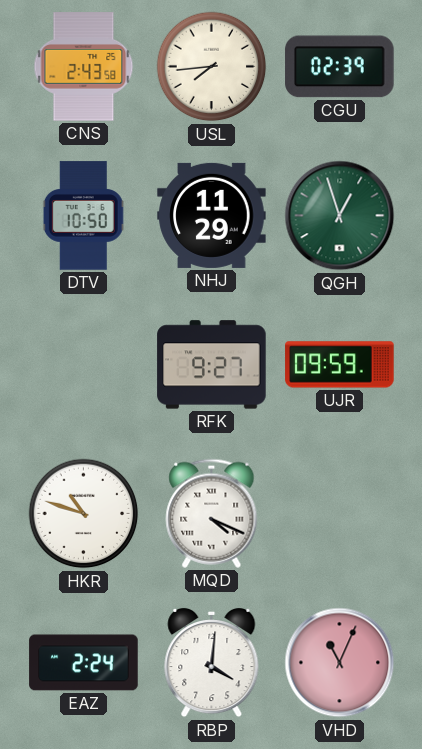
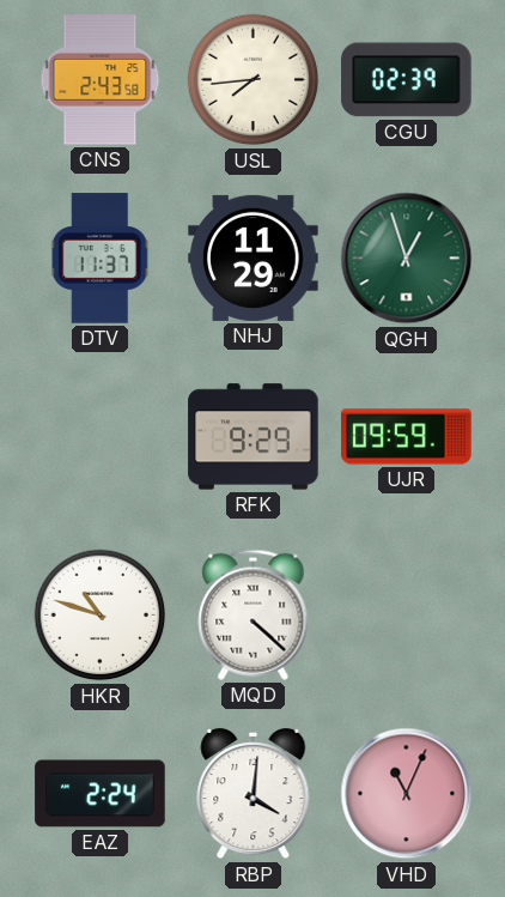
DTV: 10:50 -> 11:37
RFK: 9:27 -> 9:29
MQD: 4:19 -> 4:22
